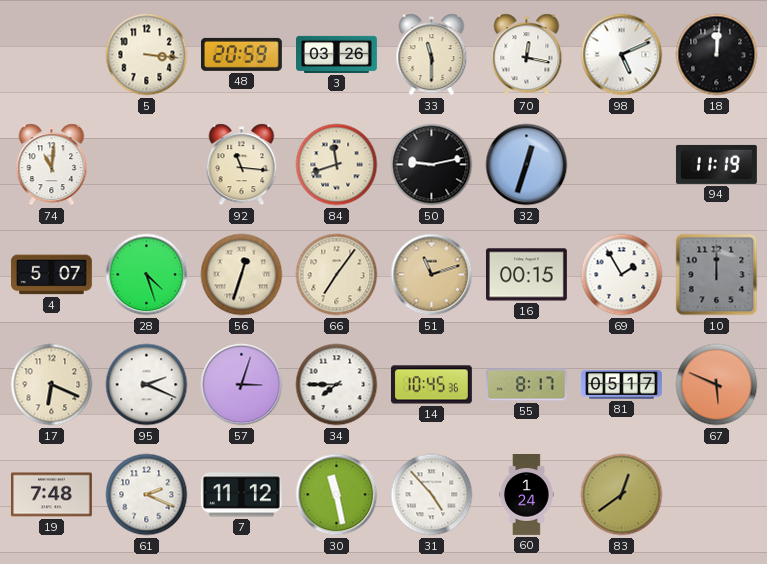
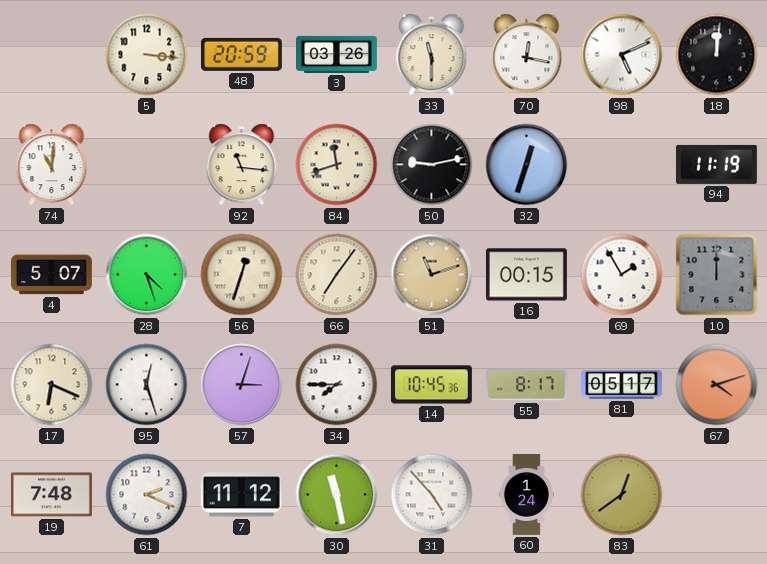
95: 2:19 -> 12:27
67: 5:49 -> 4:12
